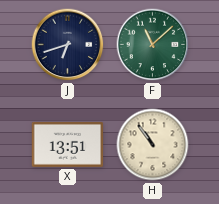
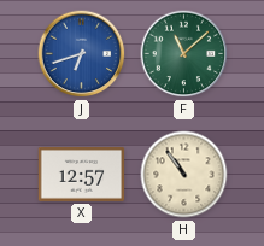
J dial: navy -> blue
X: 13:51 -> 12:57
